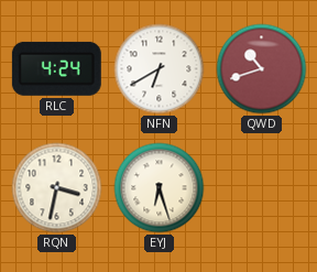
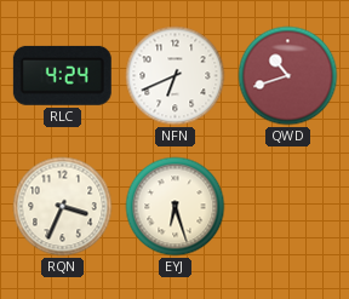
NFN: 6:40 -> 6:41
RQN: 3:32 -> 3:34
